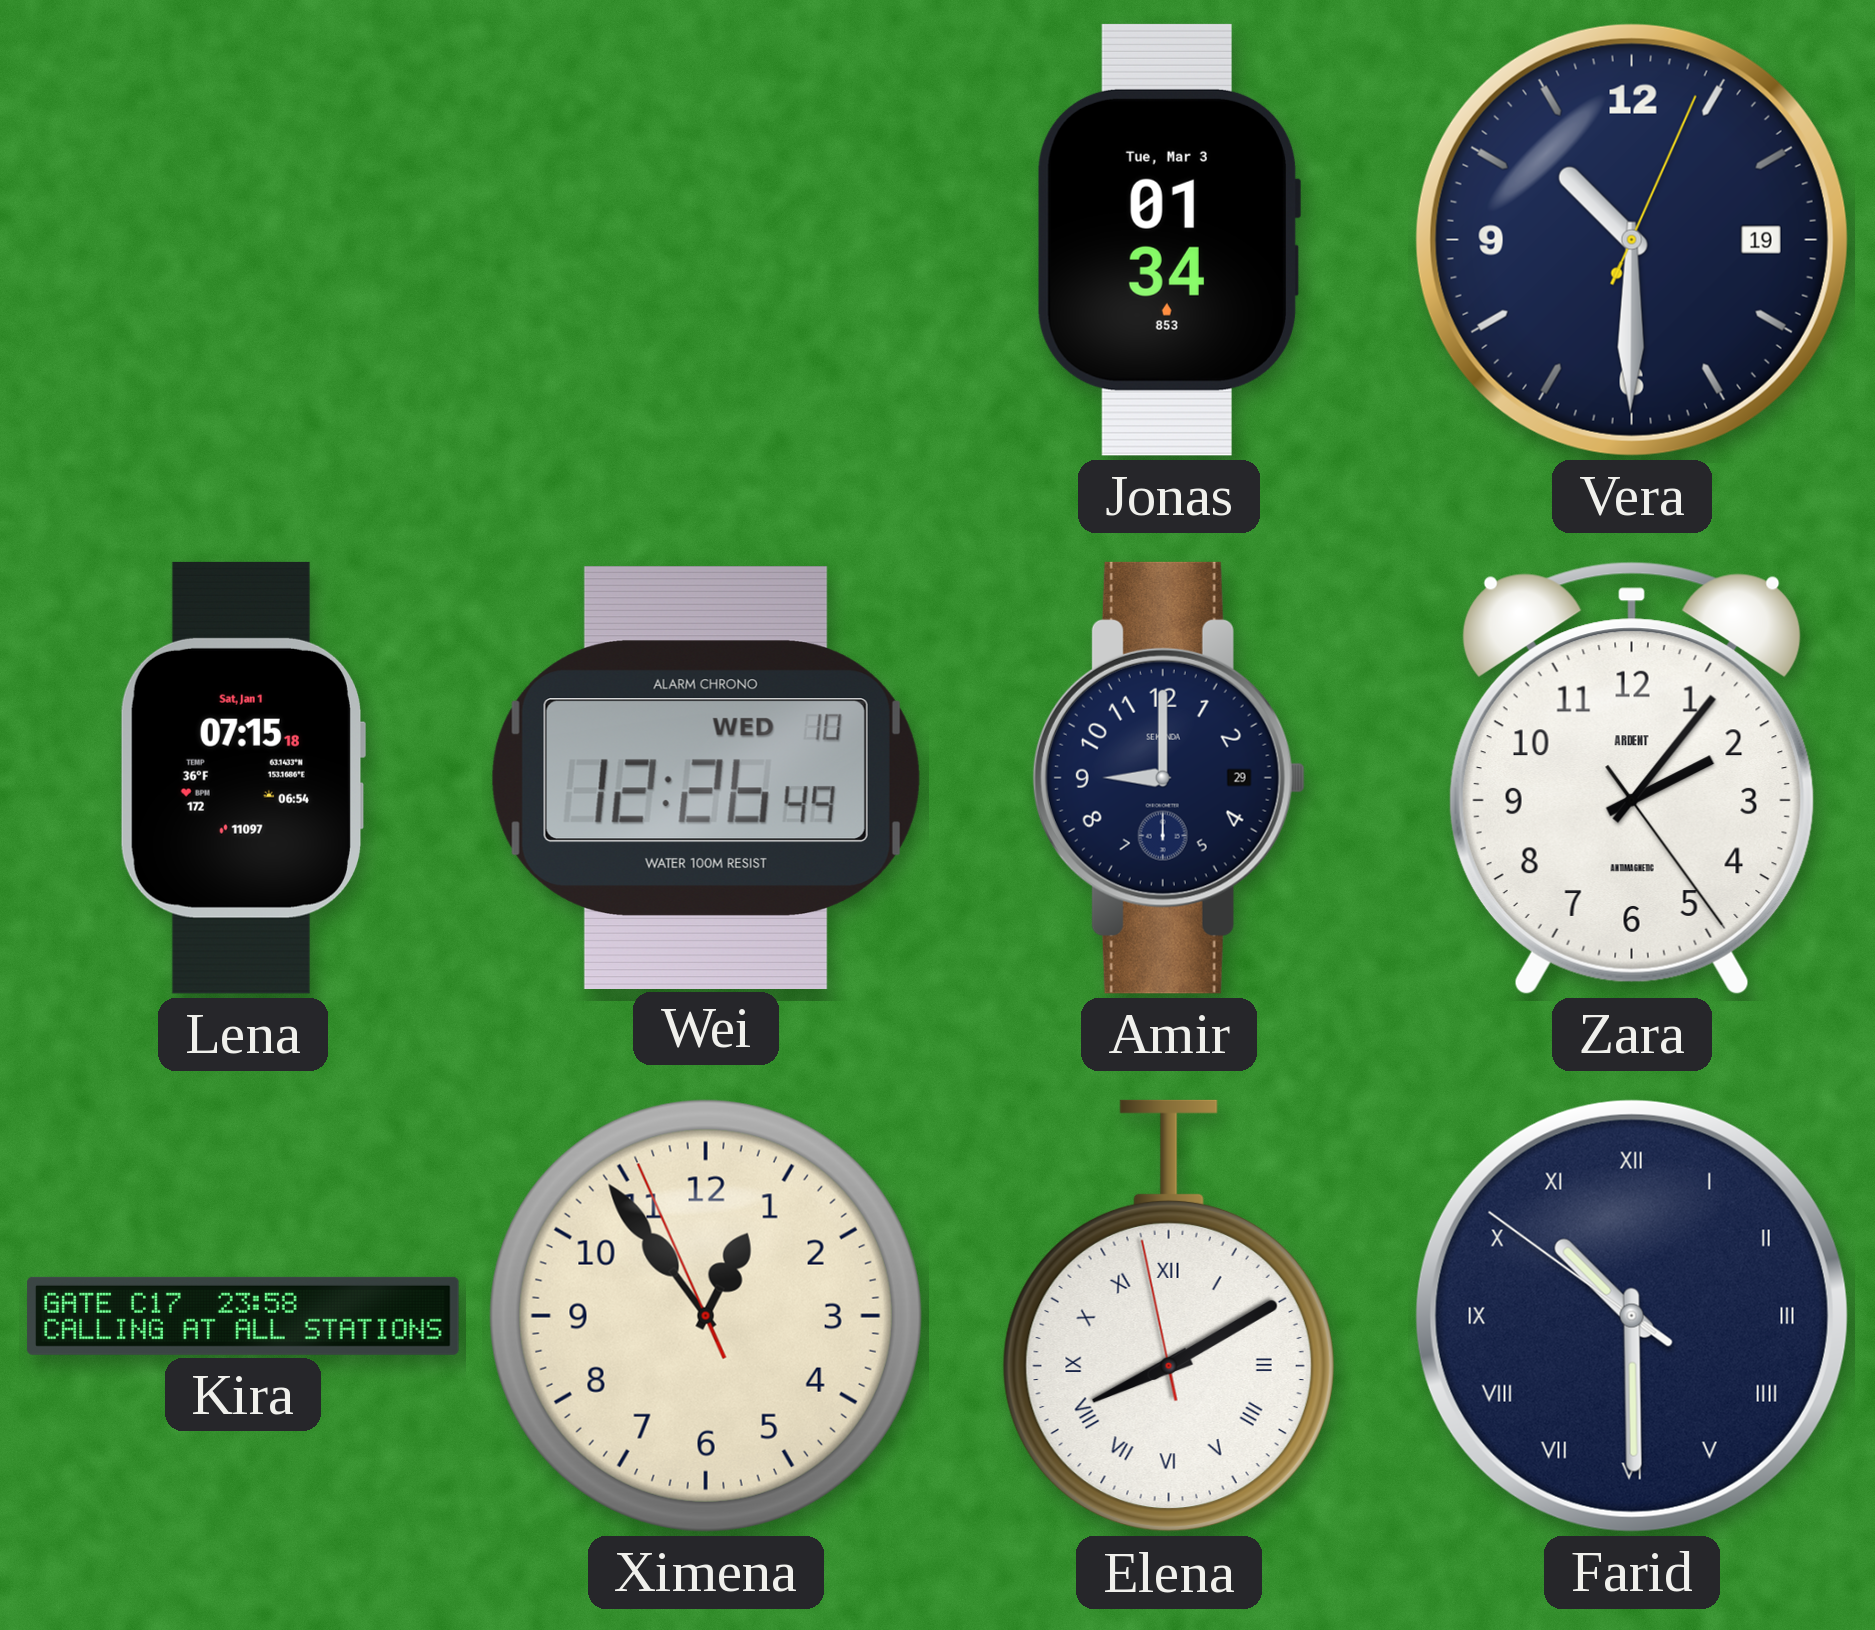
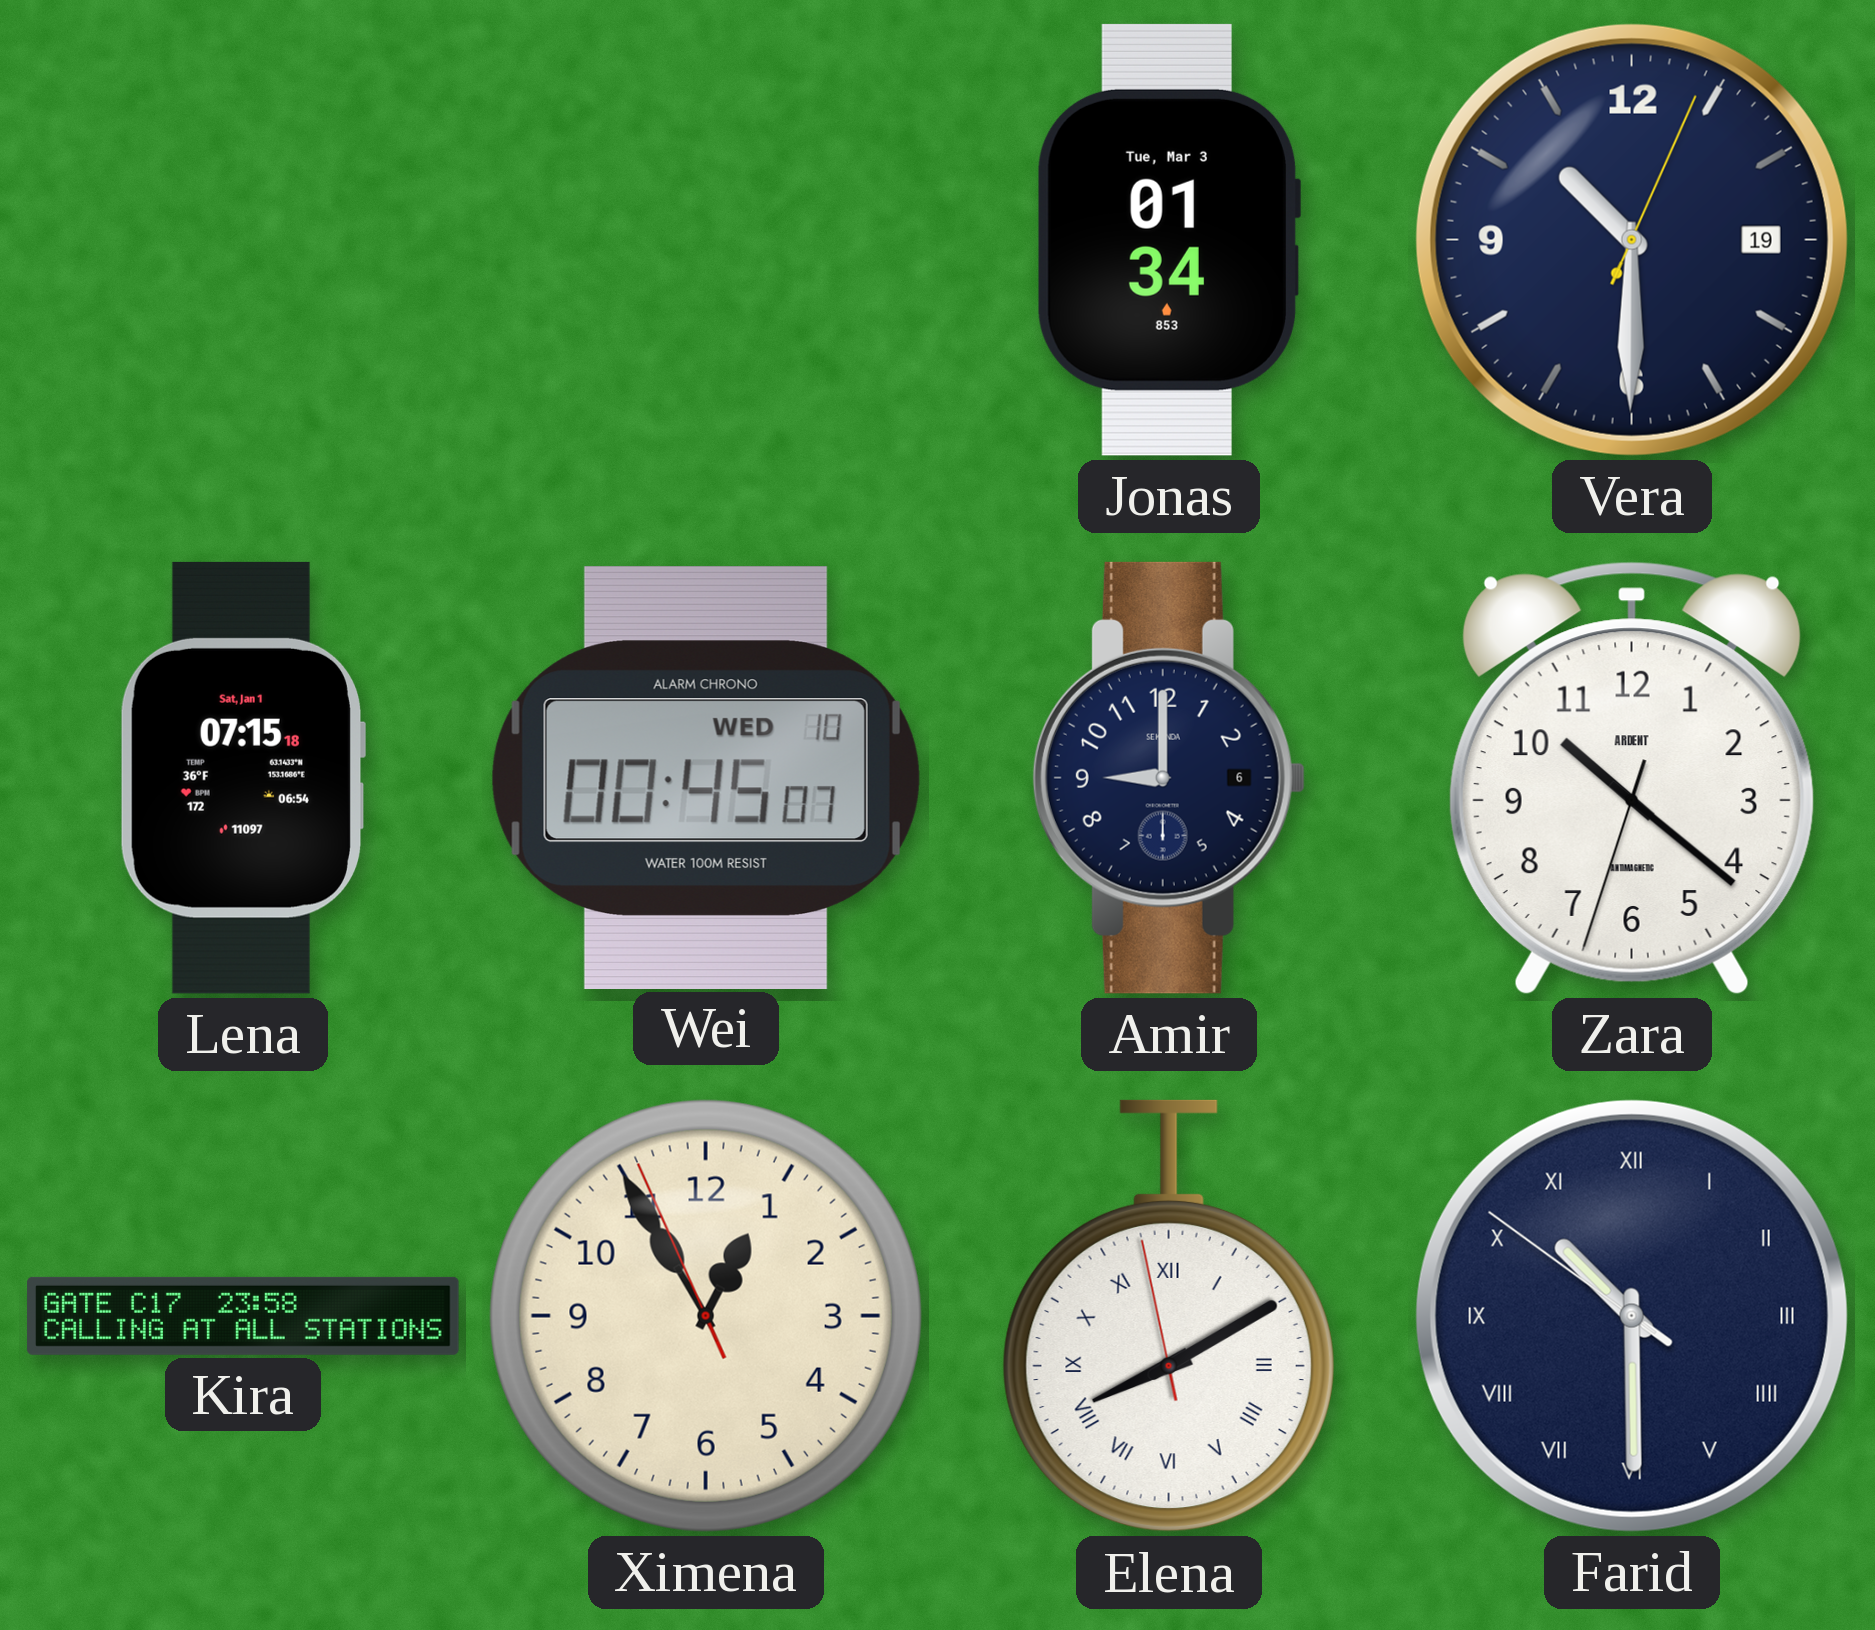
Wei: 12:26 -> 00:45
Amir date: 29 -> 6
Zara: 2:06 -> 10:21
Ximena: 12:53 -> 12:54
